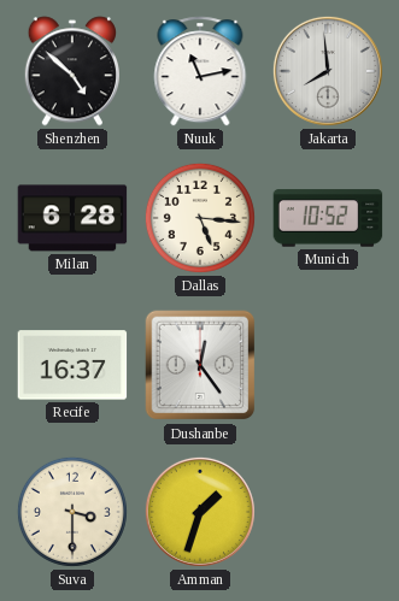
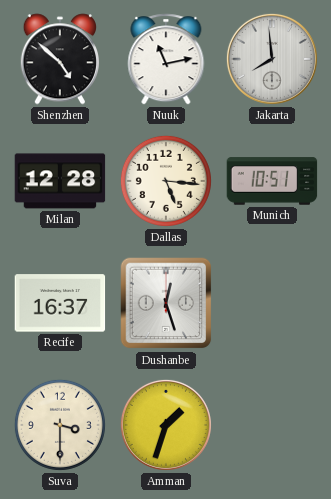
Milan: 6:28 -> 12:28
Munich: 10:52 -> 10:51
Dushanbe: 12:24 -> 12:27
